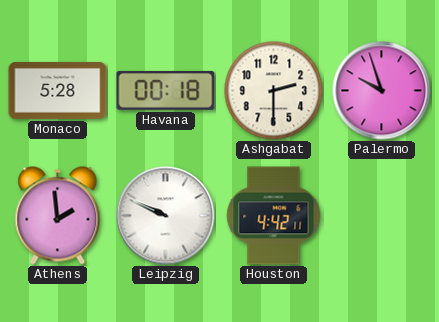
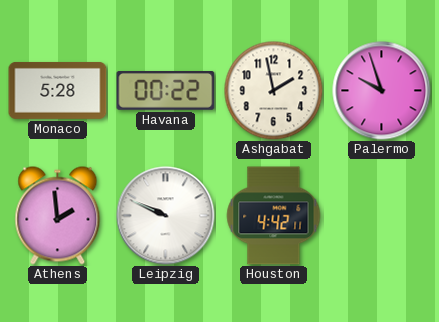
Havana: 00:18 -> 00:22
Ashgabat: 2:30 -> 1:58
